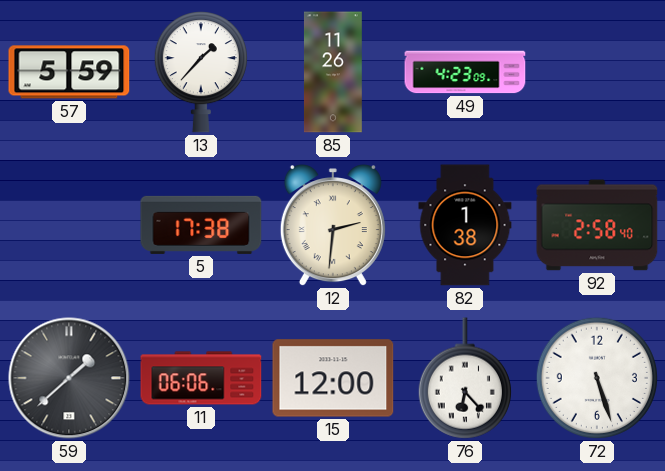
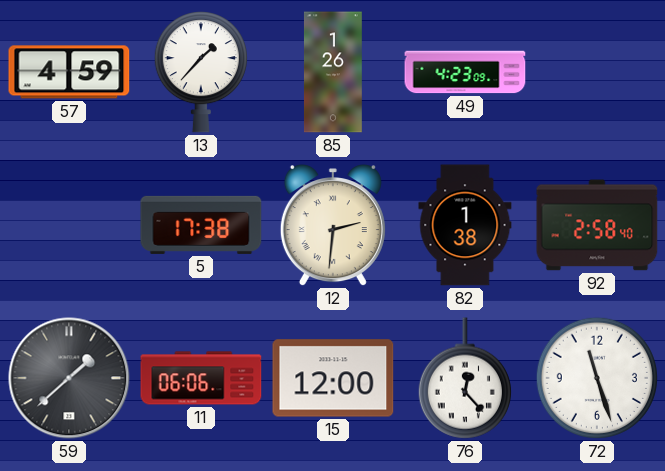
57: 5:59 -> 4:59
85: 11:26 -> 1:26
76: 6:23 -> 12:23
72: 5:27 -> 11:27
